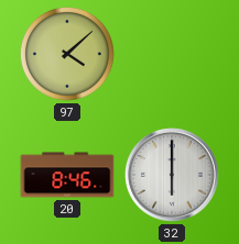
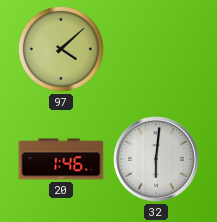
20: 8:46 -> 1:46
32: 6:00 -> 6:01
